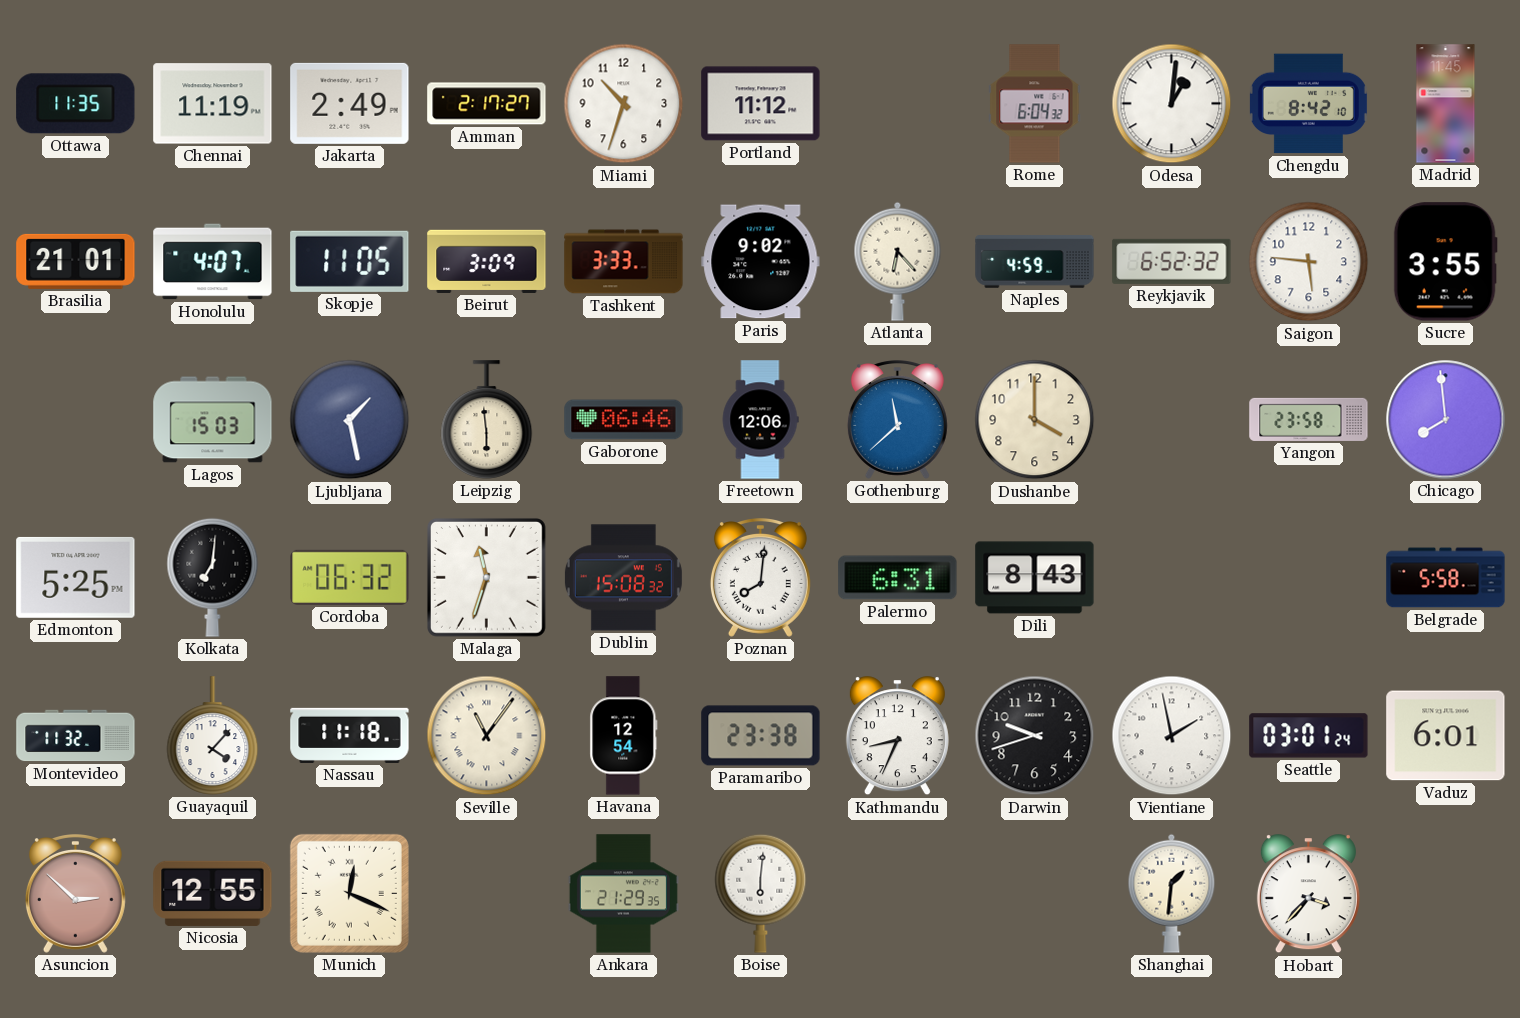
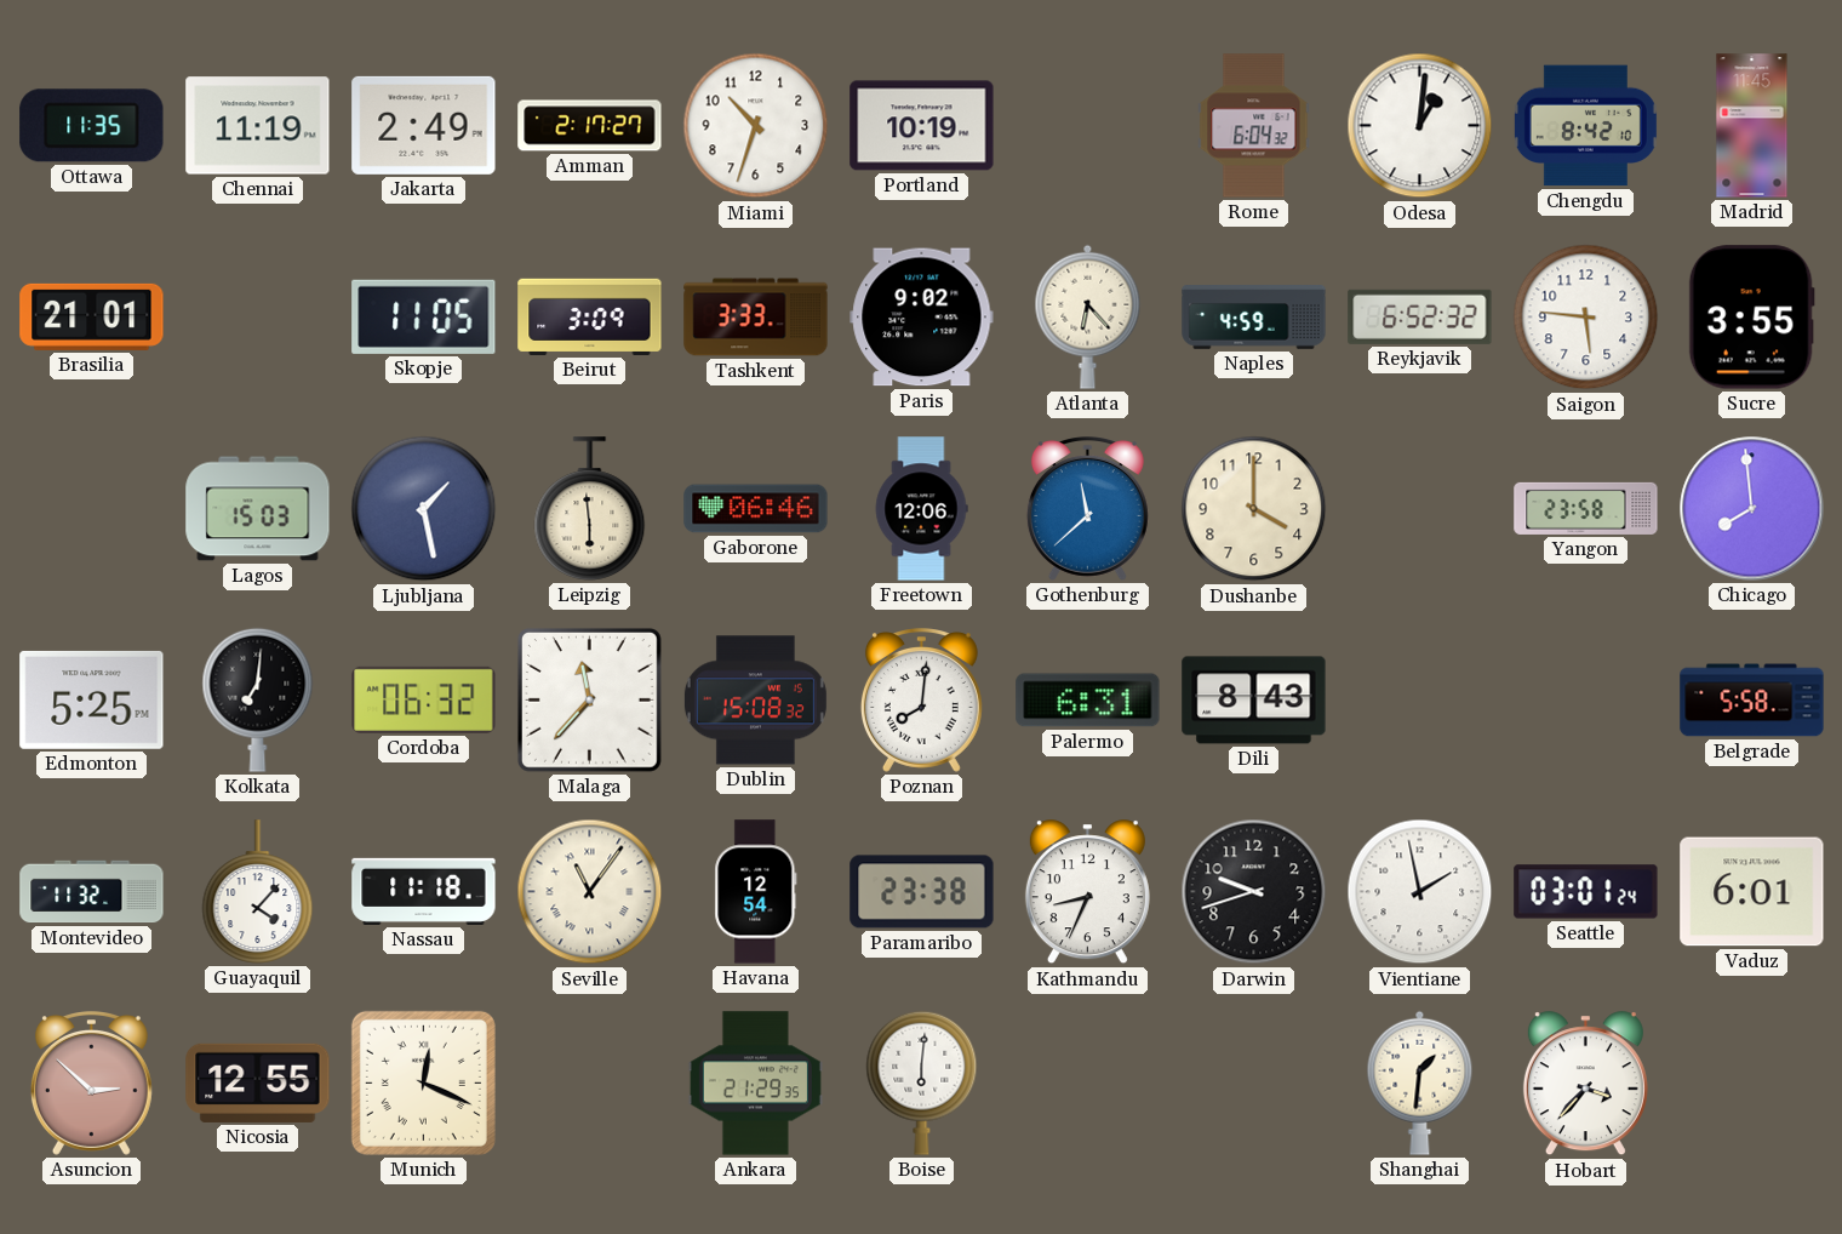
Portland: 11:12 -> 10:19
Honolulu: 4:07 -> none
Malaga: 11:33 -> 11:37
